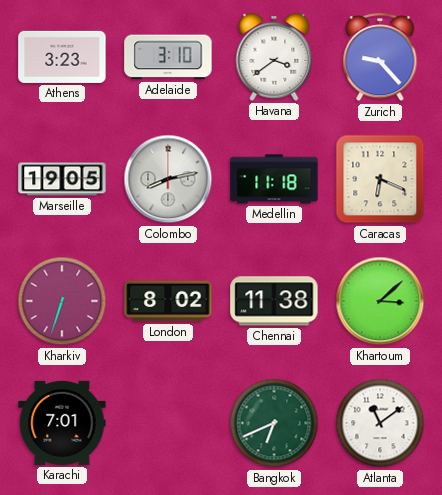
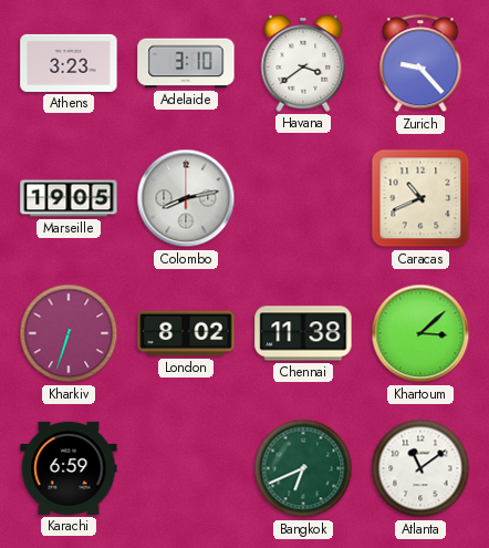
Medellin: 11:18 -> none
Caracas: 6:19 -> 10:41
Karachi: 7:01 -> 6:59
